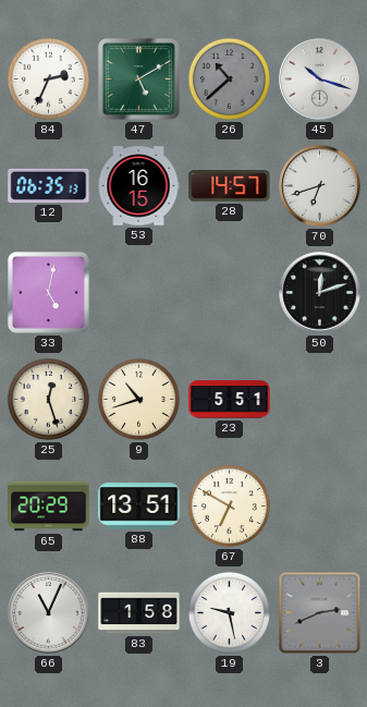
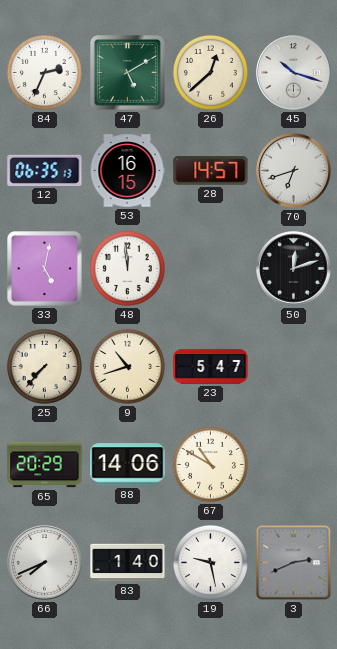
26: 10:38 -> 12:38
26 dial: grey -> cream
48: none -> 11:59
25: 12:27 -> 7:37
23: 5:51 -> 5:47
88: 13:51 -> 14:06
67: 6:50 -> 10:50
66: 11:04 -> 7:41
83: 1:58 -> 1:40
